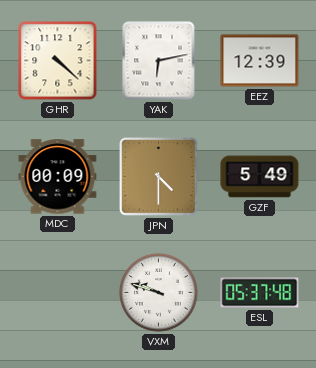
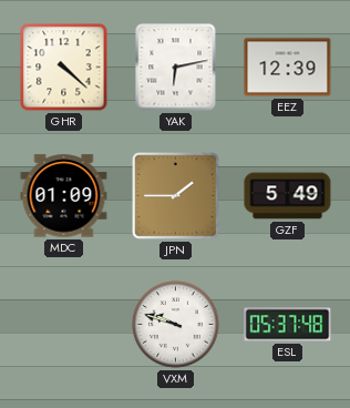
MDC: 00:09 -> 01:09
JPN: 4:30 -> 1:45
